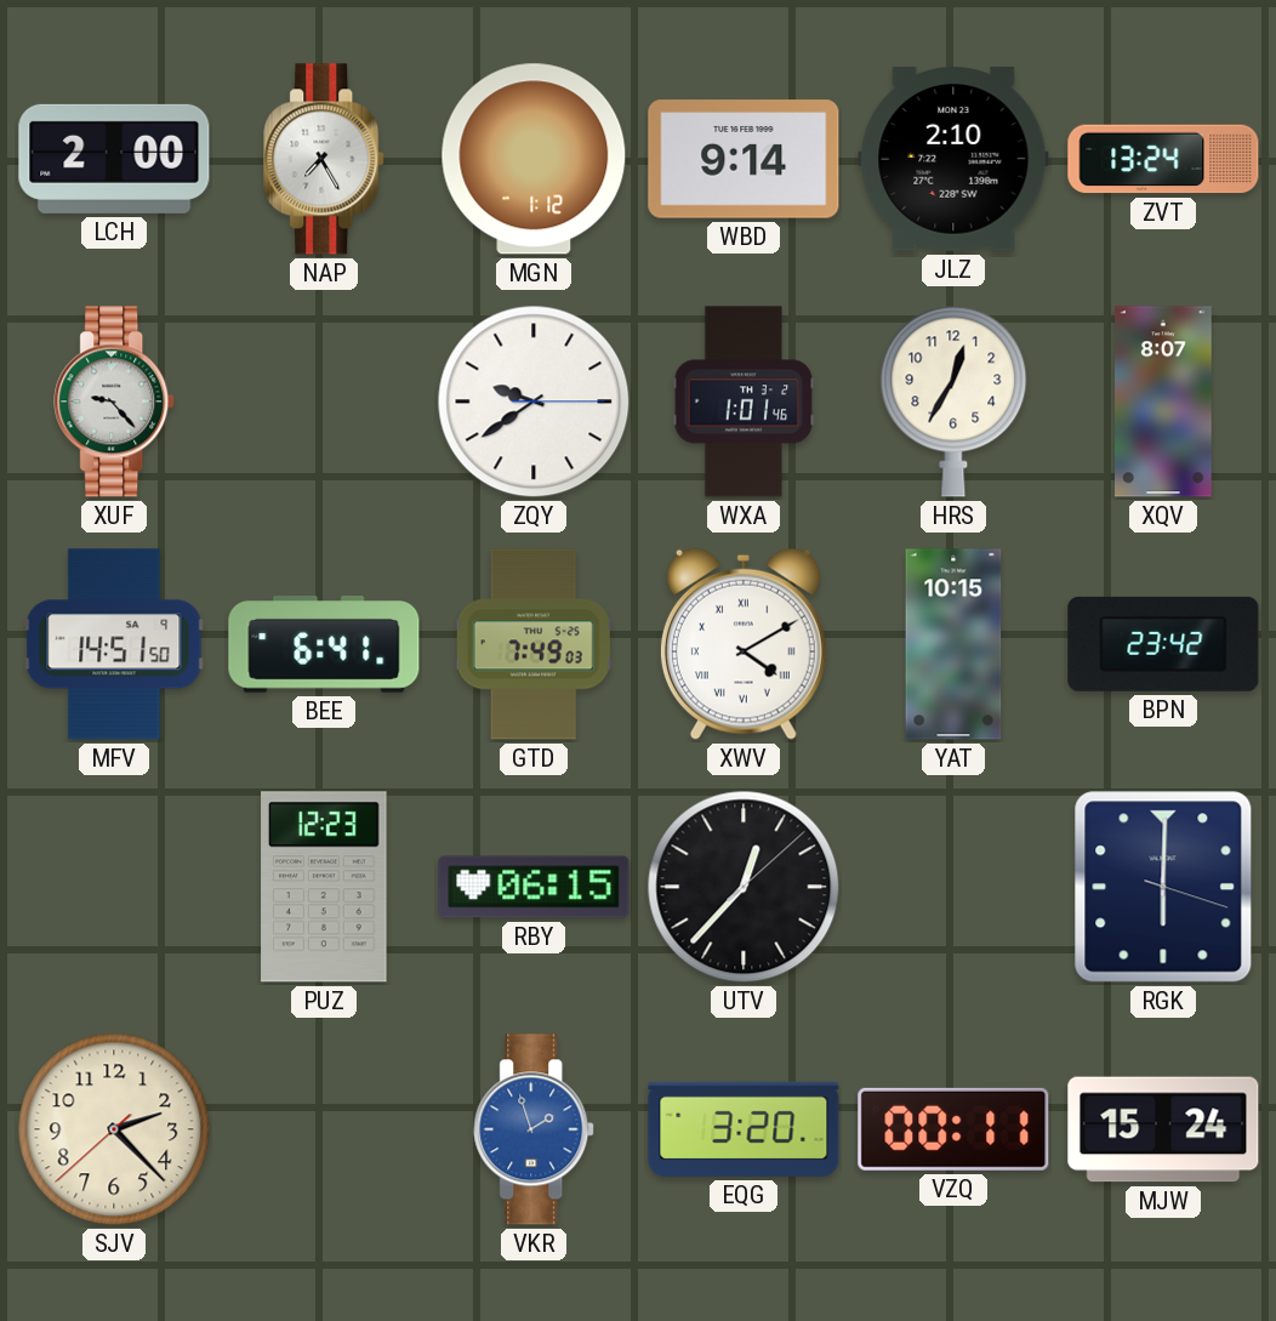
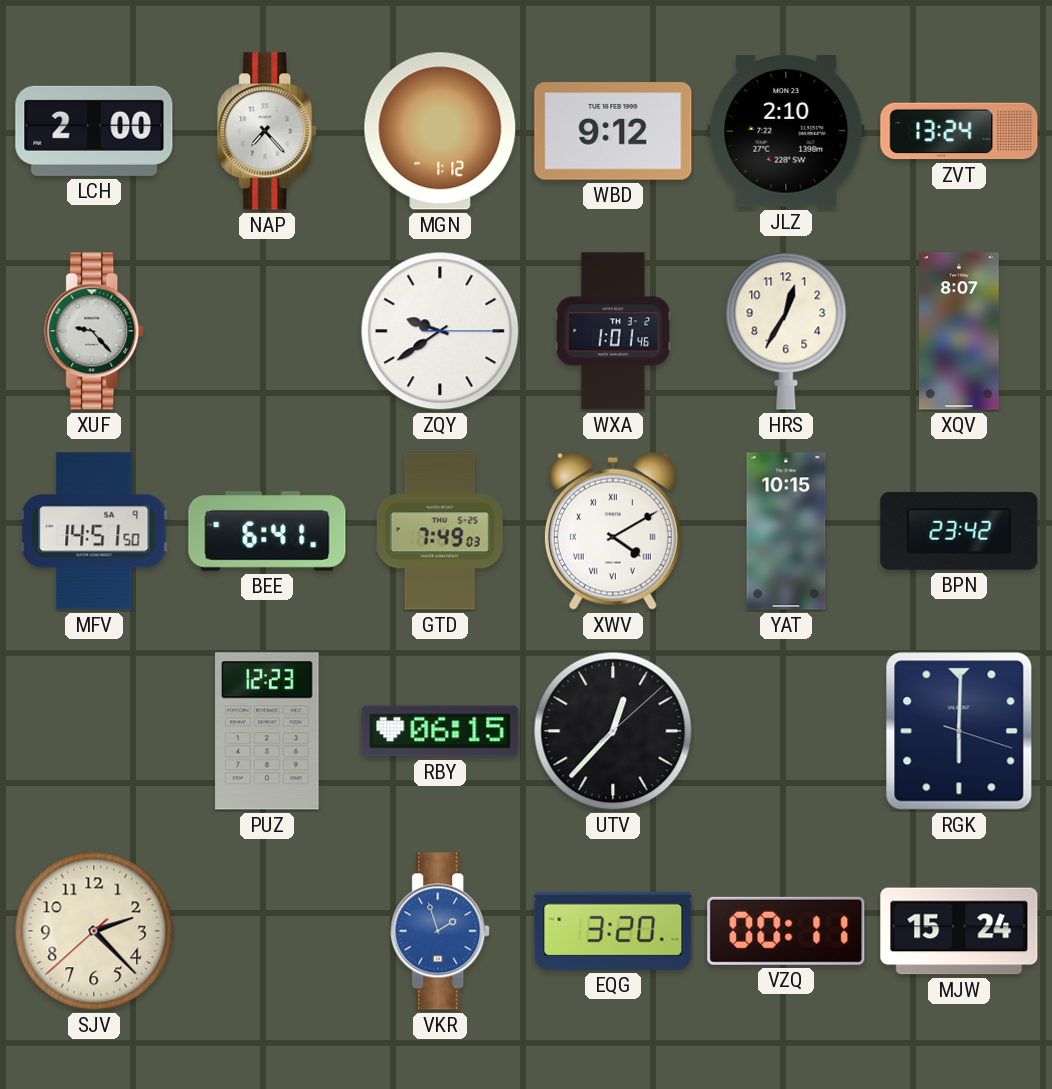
NAP: 7:25 -> 7:23
WBD: 9:14 -> 9:12
